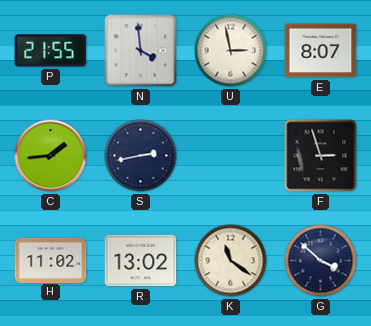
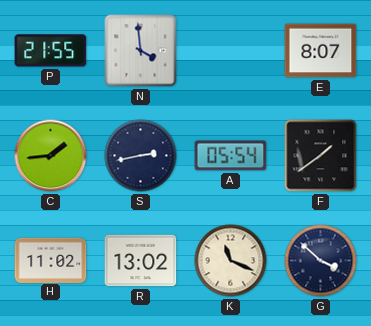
U: 2:58 -> none
A: none -> 05:54
F: 2:57 -> 1:39
K: 11:21 -> 11:19
